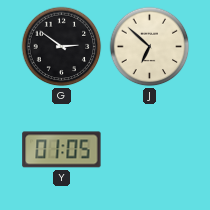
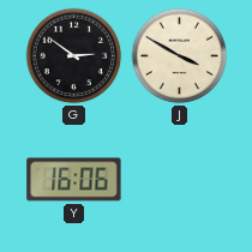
J: 6:52 -> 3:50
Y: 01:05 -> 16:06
